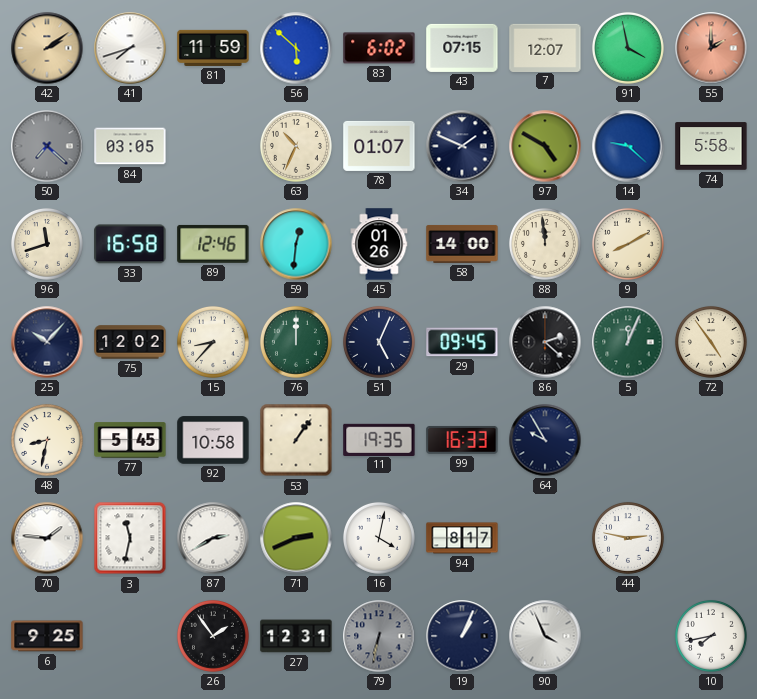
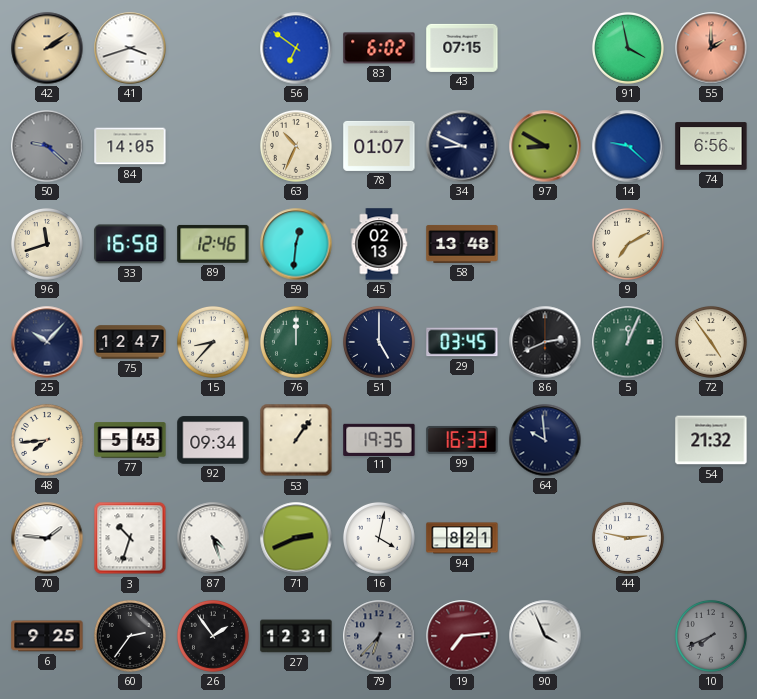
41: 7:42 -> 3:42
81: 11:59 -> none
56: 5:52 -> 6:51
7: 12:07 -> none
50: 7:22 -> 9:22
84: 03:05 -> 14:05
34: 1:49 -> 8:49
97: 4:50 -> 8:50
74: 5:58 -> 6:56
45: 01:26 -> 02:13
58: 14:00 -> 13:48
88: 11:59 -> none
9: 8:10 -> 7:10
75: 12:02 -> 12:47
51: 5:04 -> 5:00
29: 09:45 -> 03:45
86: 2:22 -> 2:41
48: 8:32 -> 7:44
92: 10:58 -> 09:34
64: 9:55 -> 9:59
54: none -> 21:32
3: 11:32 -> 10:33
87: 2:40 -> 4:27
94: 8:17 -> 8:21
60: none -> 2:36
79: 6:32 -> 6:37
19: 1:04 -> 7:14
19 dial: navy -> burgundy
10: 7:43 -> 7:41
10 dial: white -> grey
